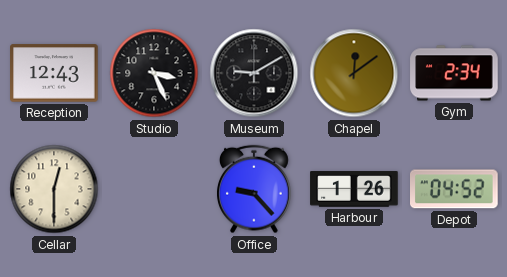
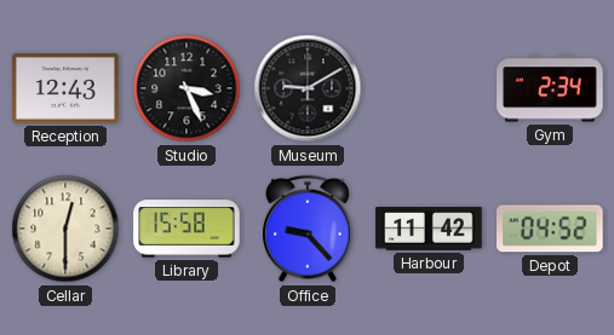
Chapel: 12:09 -> none
Library: none -> 15:58
Harbour: 1:26 -> 11:42
